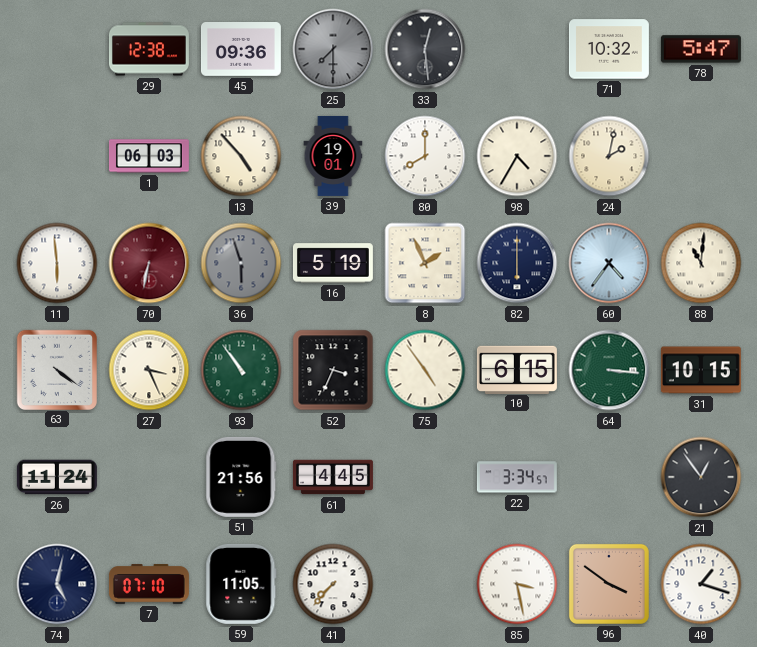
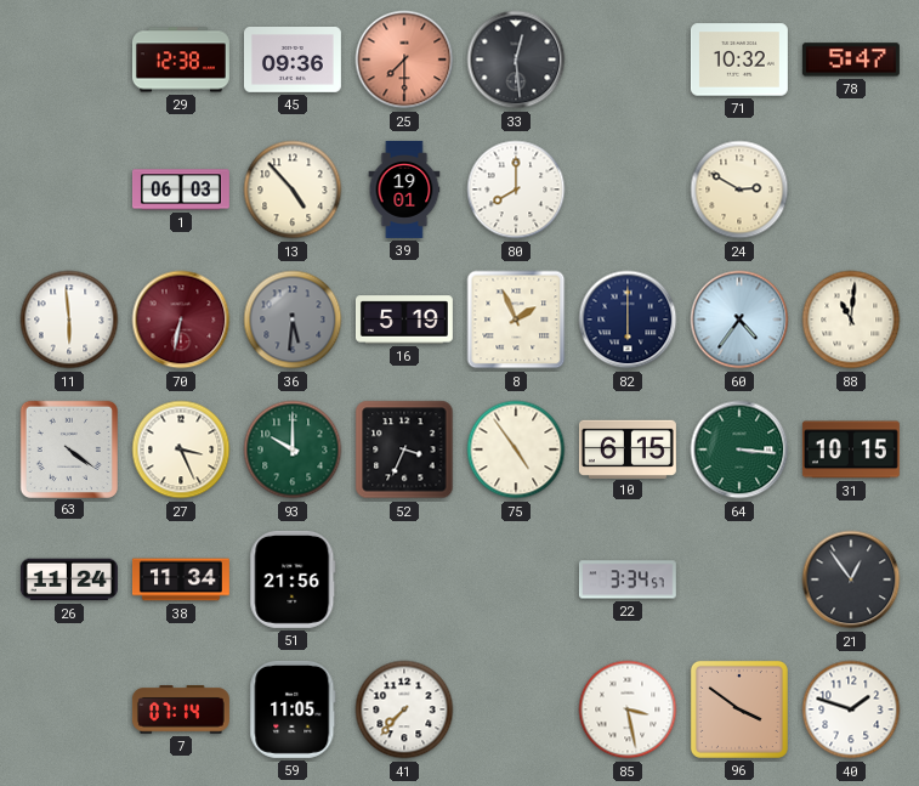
25 dial: grey -> salmon
98: 4:35 -> none
24: 2:02 -> 2:50
36: 5:57 -> 5:31
93: 10:54 -> 10:00
38: none -> 11:34
61: 4:45 -> none
74: 5:02 -> none
7: 07:10 -> 07:14
40: 1:18 -> 1:48
